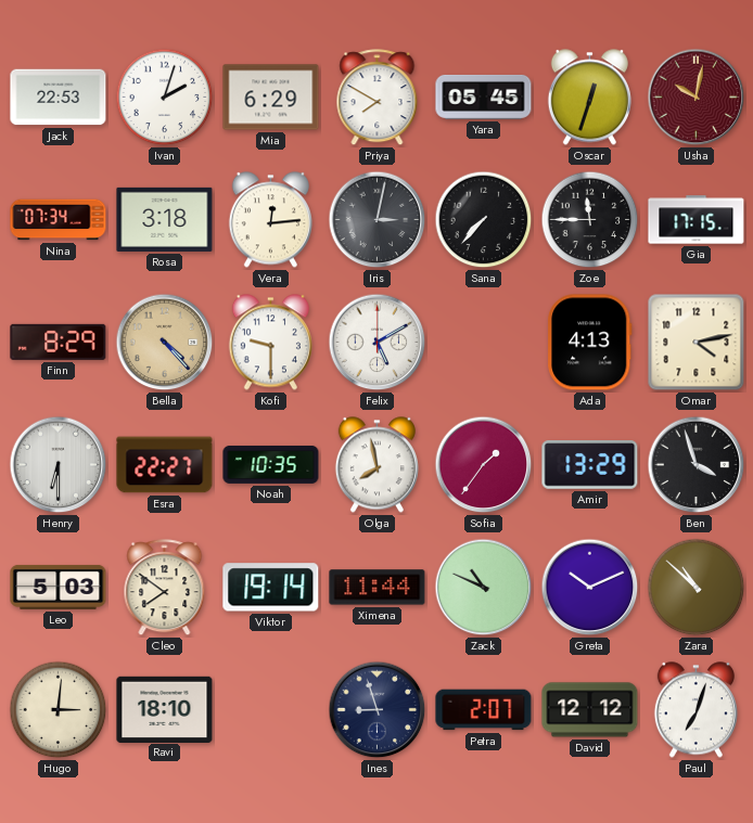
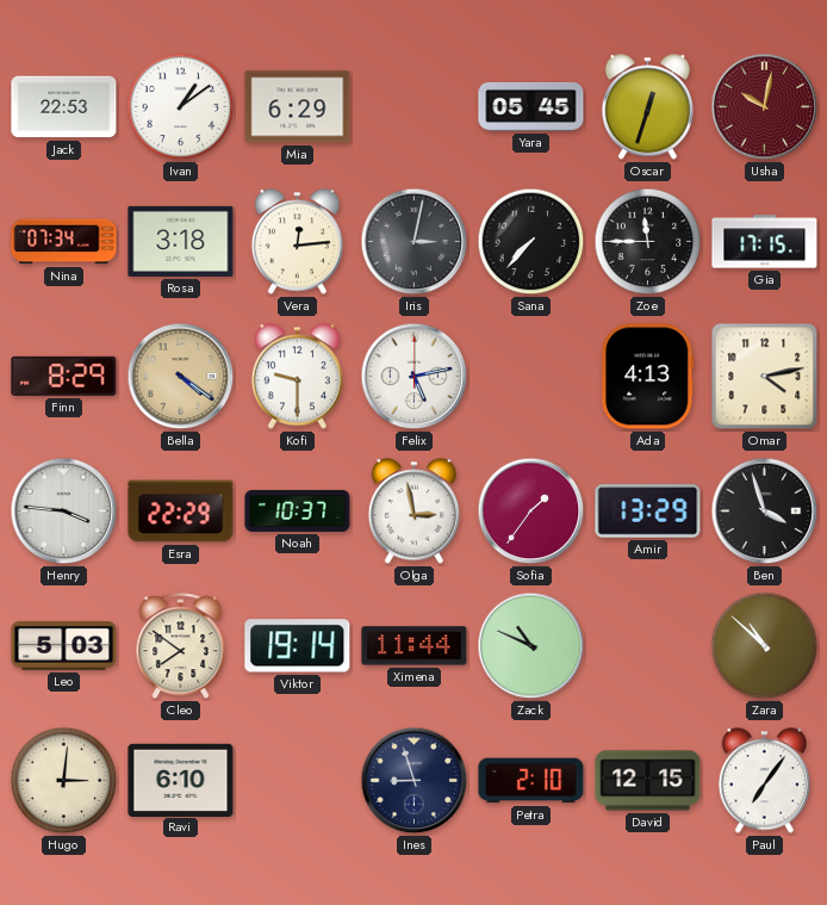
Ivan: 2:03 -> 1:09
Priya: 7:50 -> none
Bella: 4:23 -> 4:21
Felix: 5:10 -> 5:13
Henry: 6:30 -> 3:46
Esra: 22:27 -> 22:29
Noah: 10:35 -> 10:37
Olga: 7:58 -> 2:58
Greta: 10:11 -> none
Ravi: 18:10 -> 6:10
Petra: 2:07 -> 2:10
David: 12:12 -> 12:15
Paul: 7:03 -> 7:06
